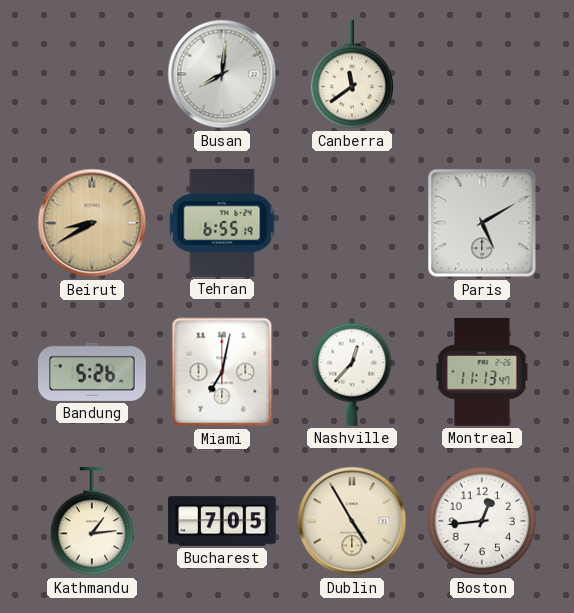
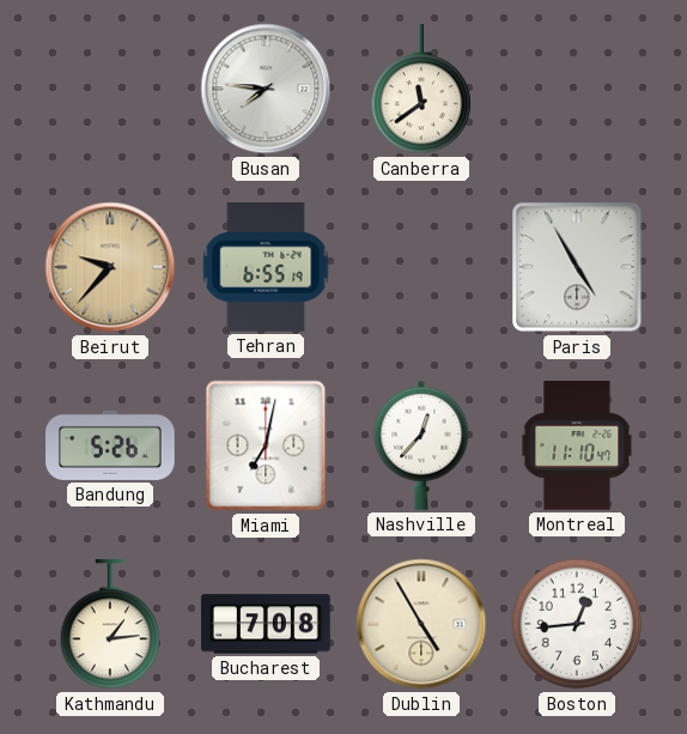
Busan: 8:01 -> 7:46
Beirut: 8:40 -> 9:37
Paris: 5:10 -> 4:55
Montreal: 11:13 -> 11:10
Bucharest: 7:05 -> 7:08
